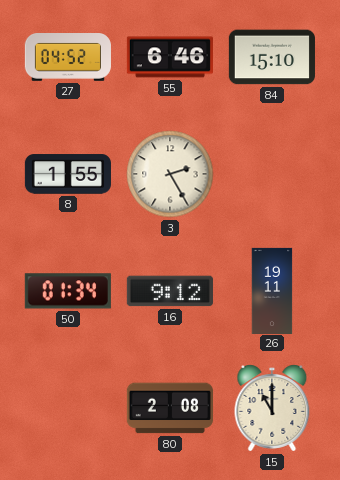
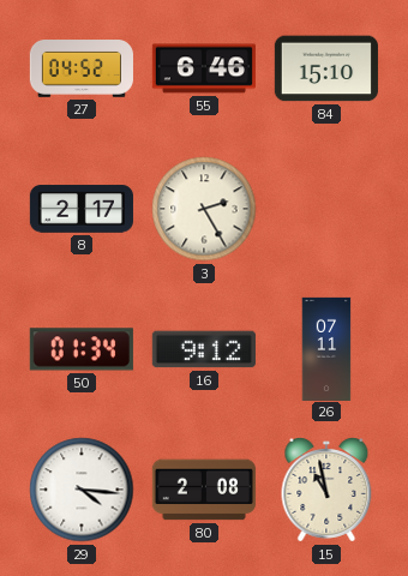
8: 1:55 -> 2:17
26: 19:11 -> 07:11
29: none -> 4:16
15: 11:00 -> 10:58
